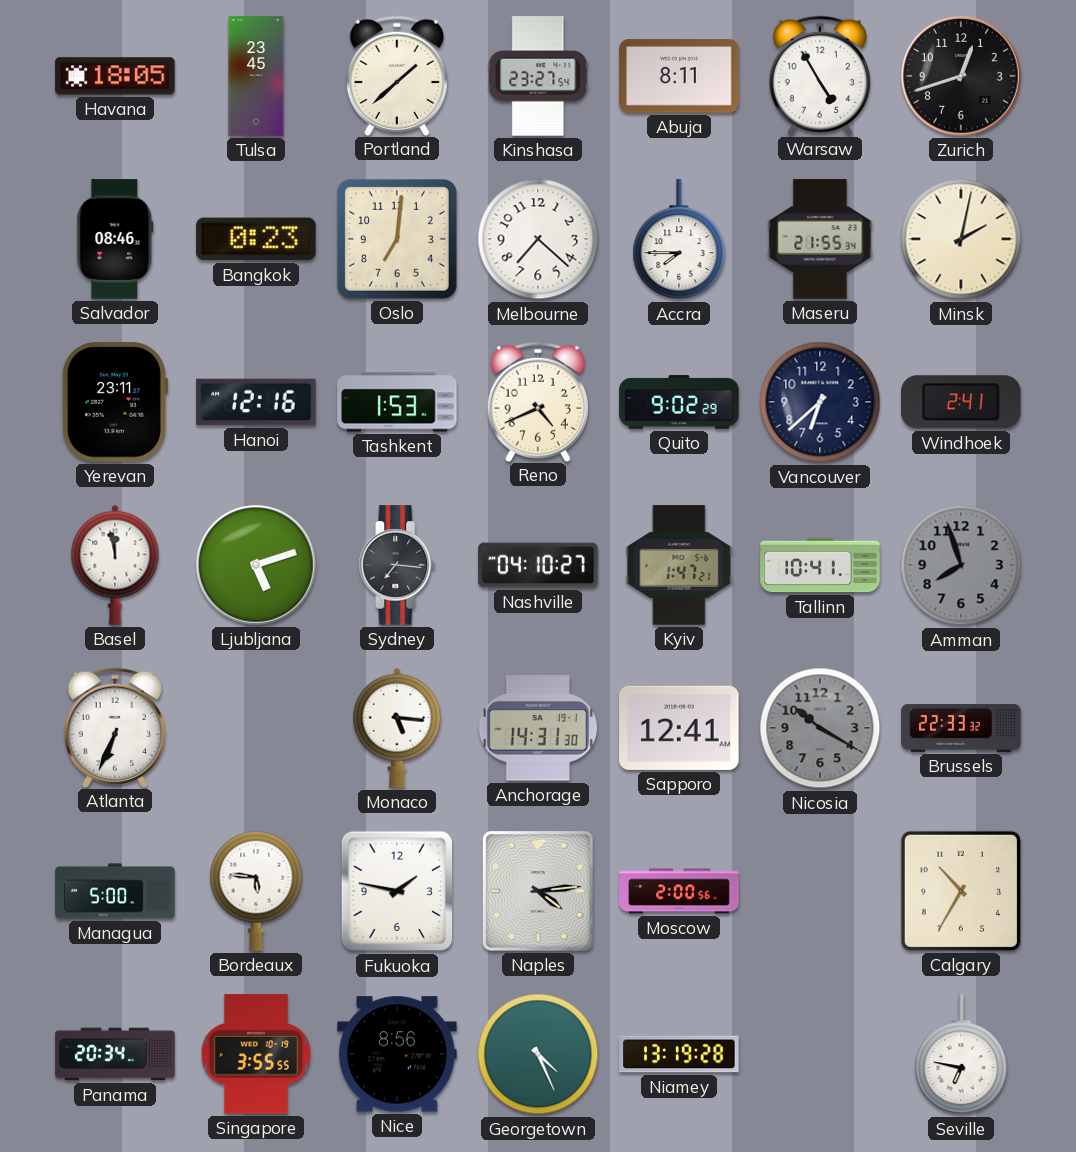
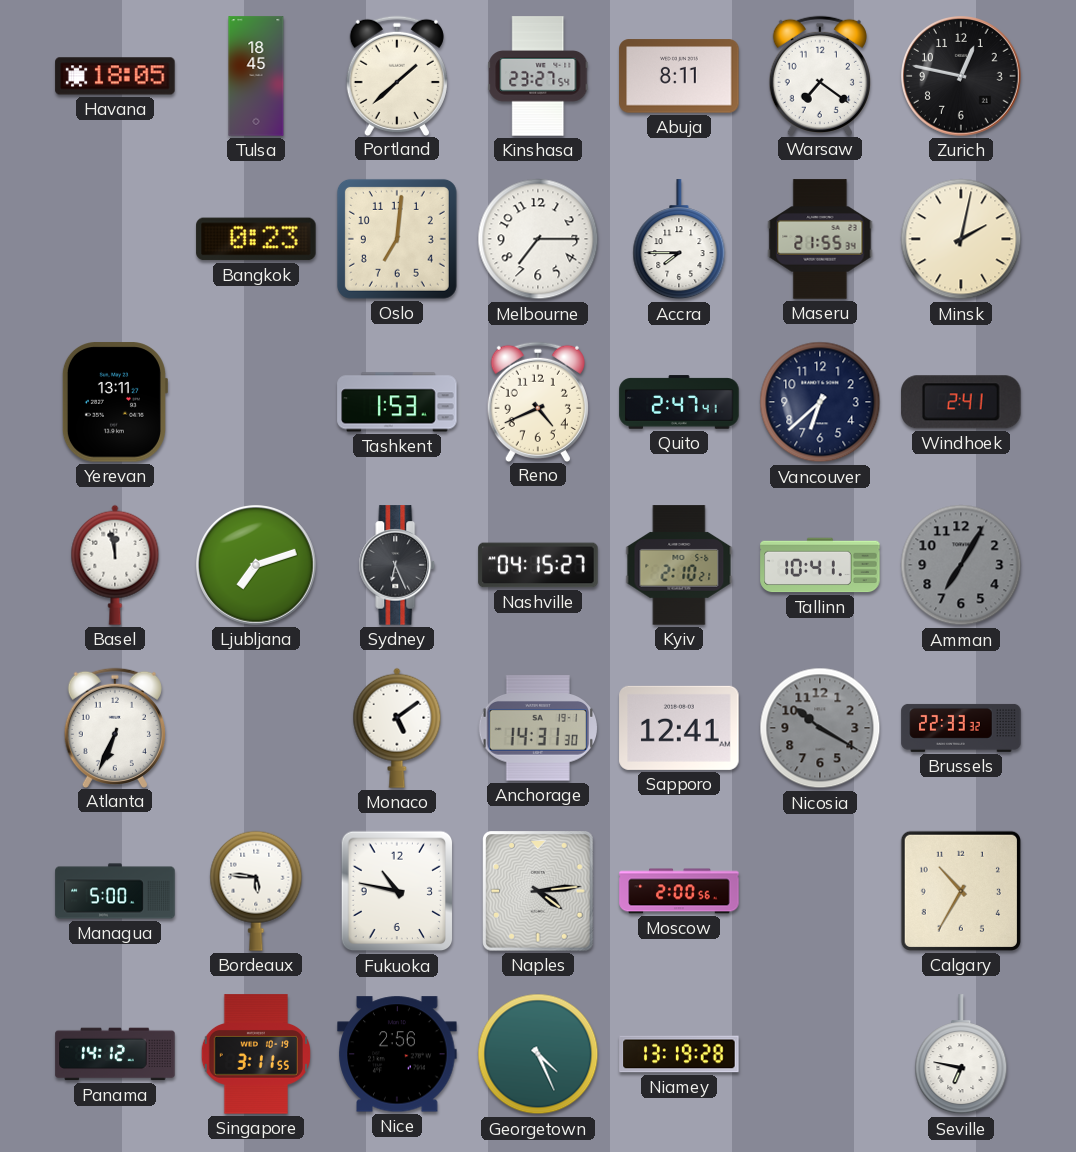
Tulsa: 23:45 -> 18:45
Warsaw: 4:55 -> 7:21
Zurich: 12:42 -> 12:47
Salvador: 08:46 -> none
Melbourne: 7:22 -> 7:15
Yerevan: 23:11 -> 13:11
Hanoi: 12:16 -> none
Quito: 9:02 -> 2:47
Ljubljana: 5:12 -> 7:12
Sydney: 7:16 -> 6:26
Nashville: 04:10 -> 04:15
Kyiv: 1:47 -> 2:10
Amman: 7:57 -> 7:05
Monaco: 5:16 -> 5:09
Fukuoka: 1:47 -> 10:47
Panama: 20:34 -> 14:12
Singapore: 3:55 -> 3:11
Nice: 8:56 -> 2:56
